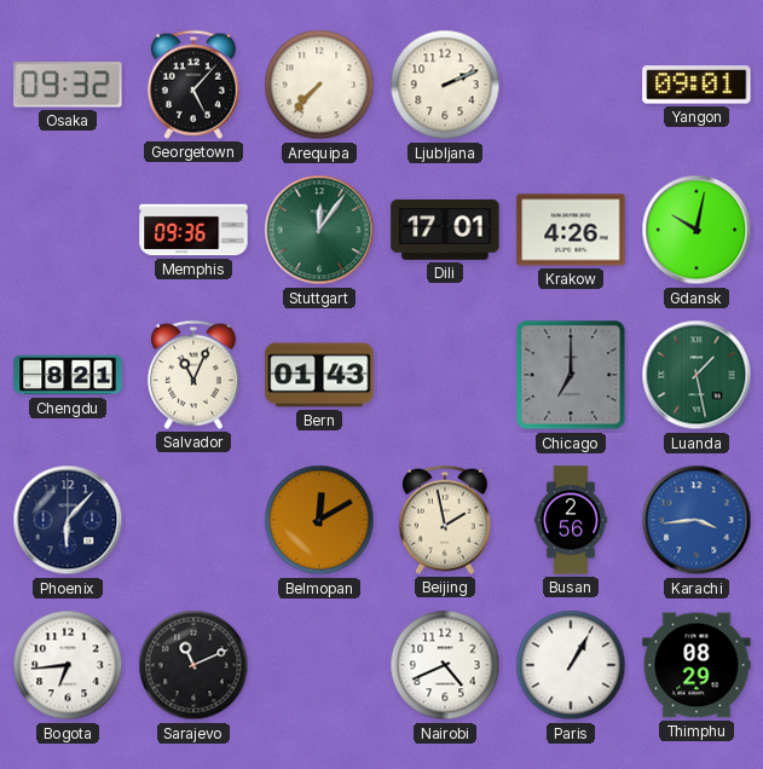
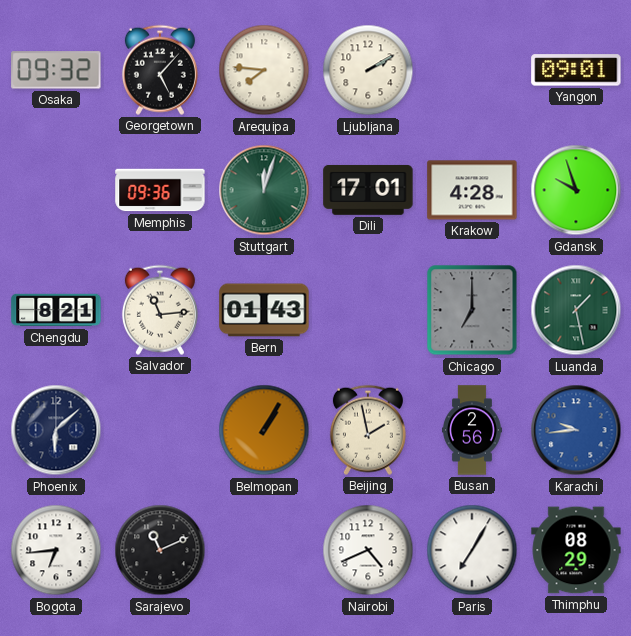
Arequipa: 7:37 -> 7:46
Ljubljana: 2:11 -> 2:10
Stuttgart: 12:06 -> 12:03
Krakow: 4:26 -> 4:28
Gdansk: 10:02 -> 9:57
Salvador: 11:04 -> 11:14
Phoenix: 6:07 -> 6:08
Belmopan: 12:10 -> 1:05
Karachi: 3:44 -> 9:44
Paris: 1:05 -> 7:05
